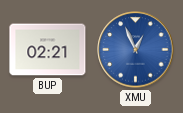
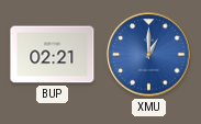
XMU: 12:56 -> 1:00
